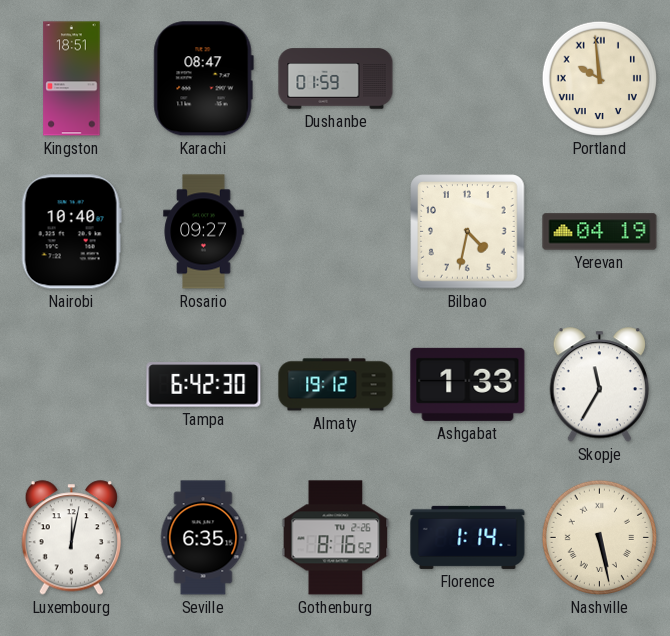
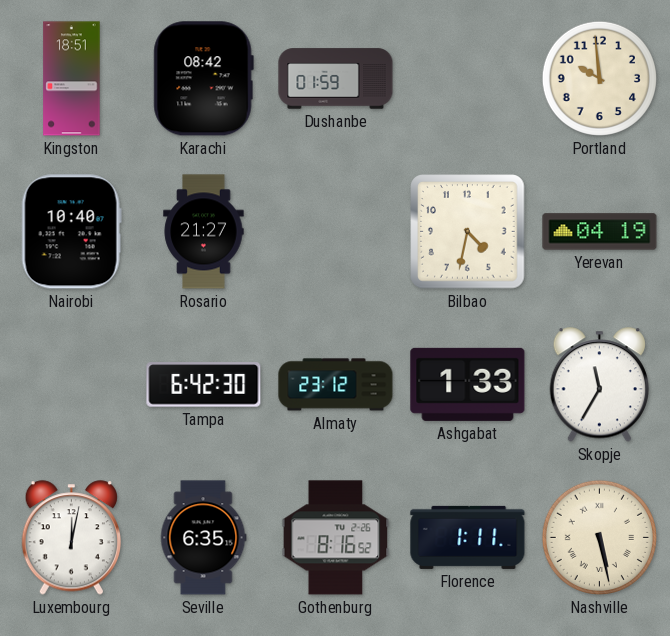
Karachi: 08:47 -> 08:42
Portland numerals: Roman -> Arabic
Rosario: 09:27 -> 21:27
Almaty: 19:12 -> 23:12
Florence: 1:14 -> 1:11
